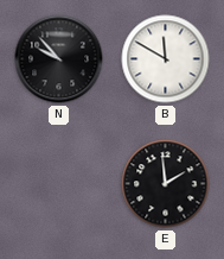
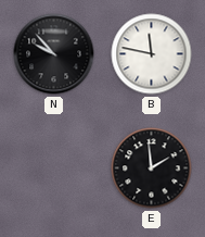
B: 11:50 -> 11:47
